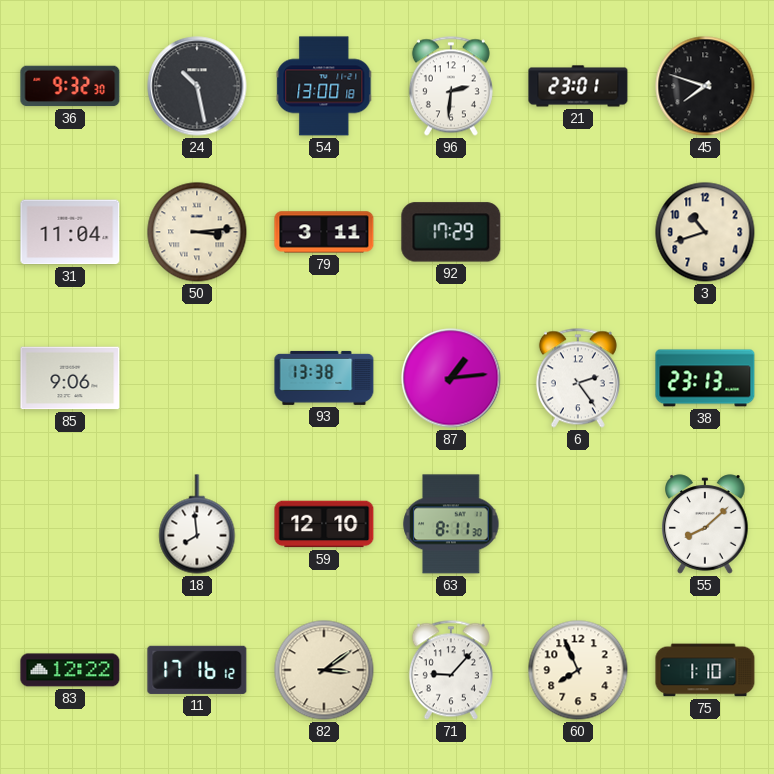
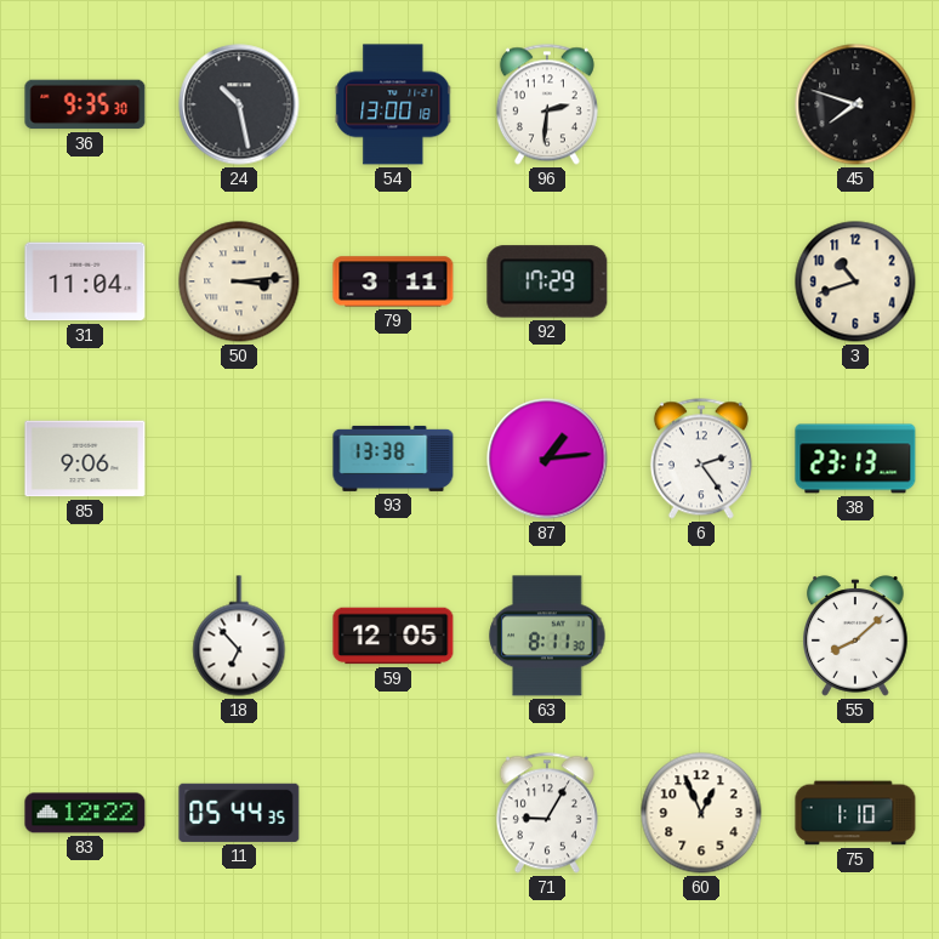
36: 9:32 -> 9:35
21: 23:01 -> none
18: 7:59 -> 6:53
59: 12:10 -> 12:05
11: 17:16 -> 05:44
82: 3:09 -> none
71: 9:07 -> 9:05
60: 7:56 -> 12:56
